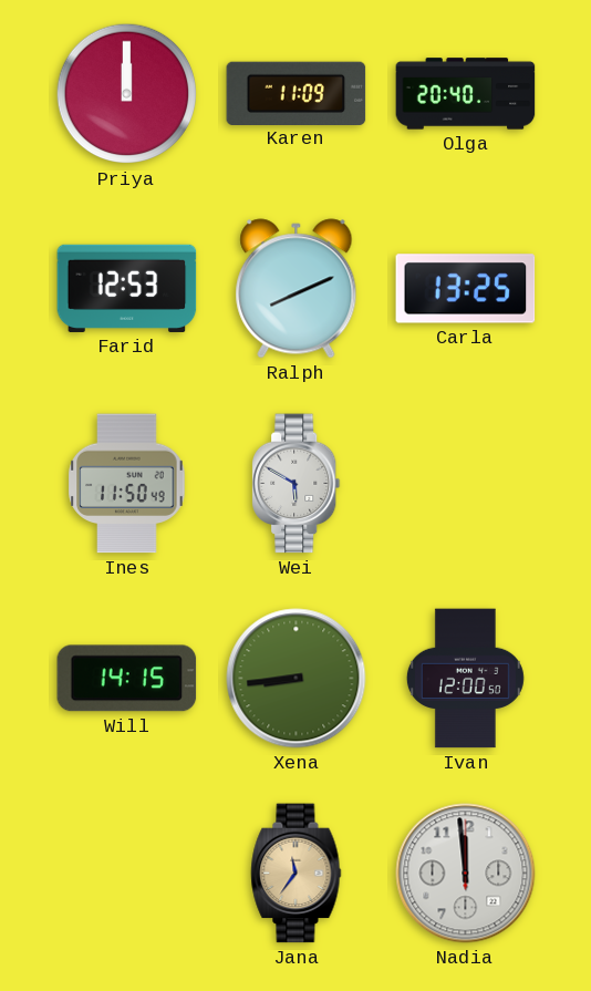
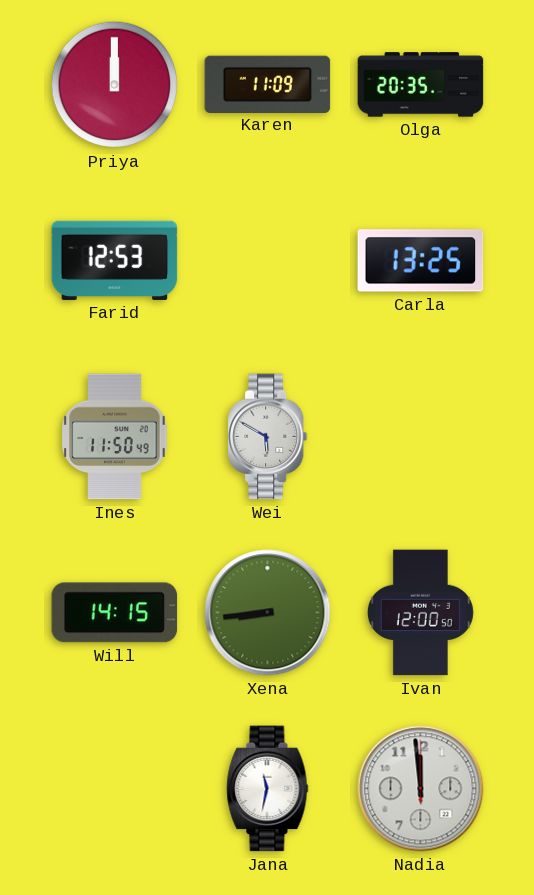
Olga: 20:40 -> 20:35
Ralph: 8:11 -> none
Jana: 11:36 -> 11:32
Jana dial: champagne -> white
